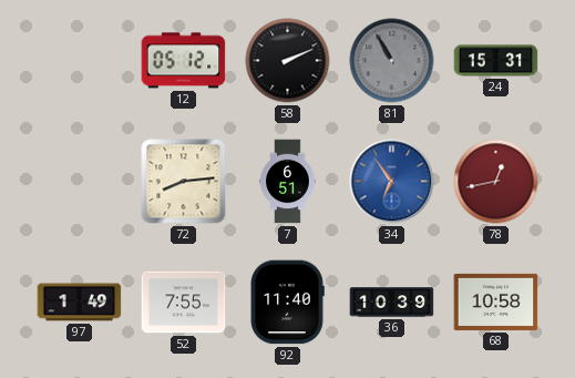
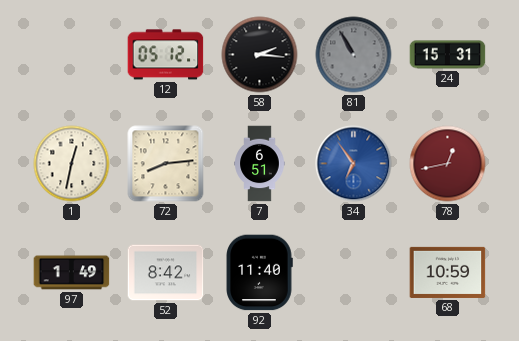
58: 2:11 -> 2:16
1: none -> 12:32
52: 7:55 -> 8:42
36: 10:39 -> none
68: 10:58 -> 10:59
